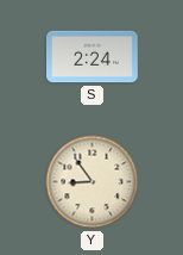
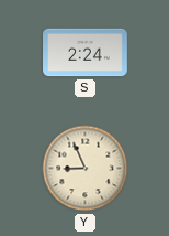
Y: 8:54 -> 8:56
